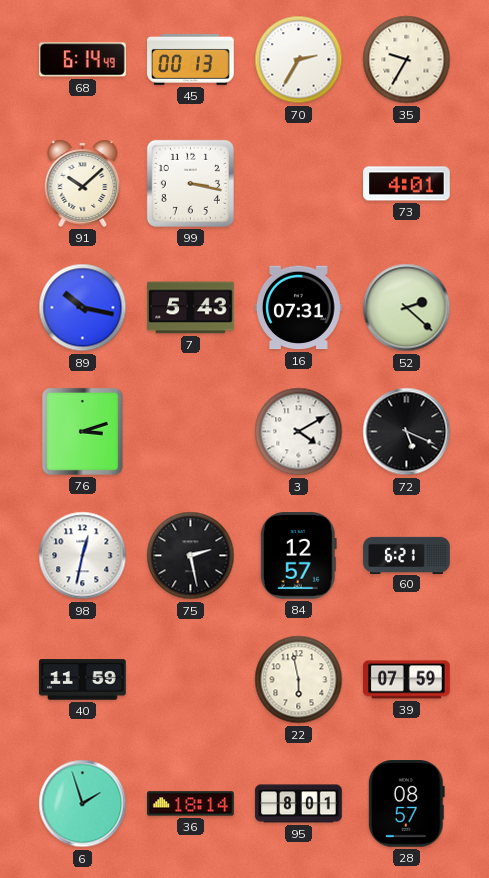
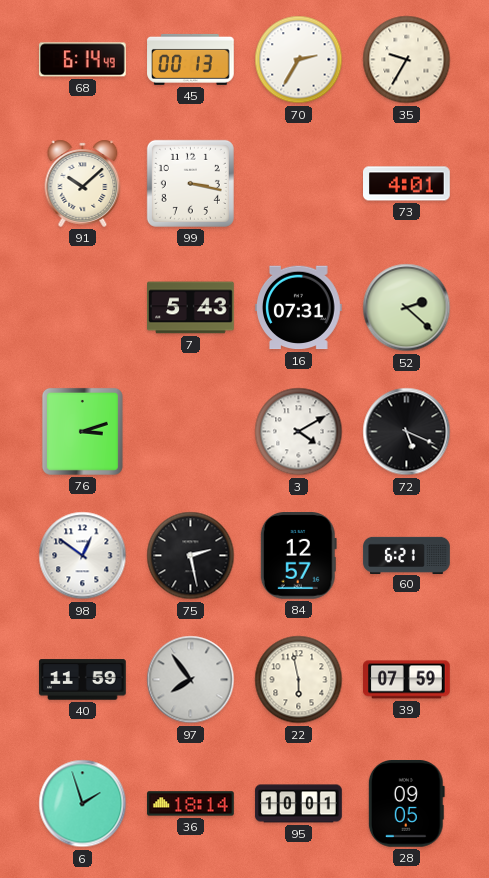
89: 10:17 -> none
98: 12:32 -> 12:51
97: none -> 7:54
95: 8:01 -> 10:01
28: 08:57 -> 09:05
